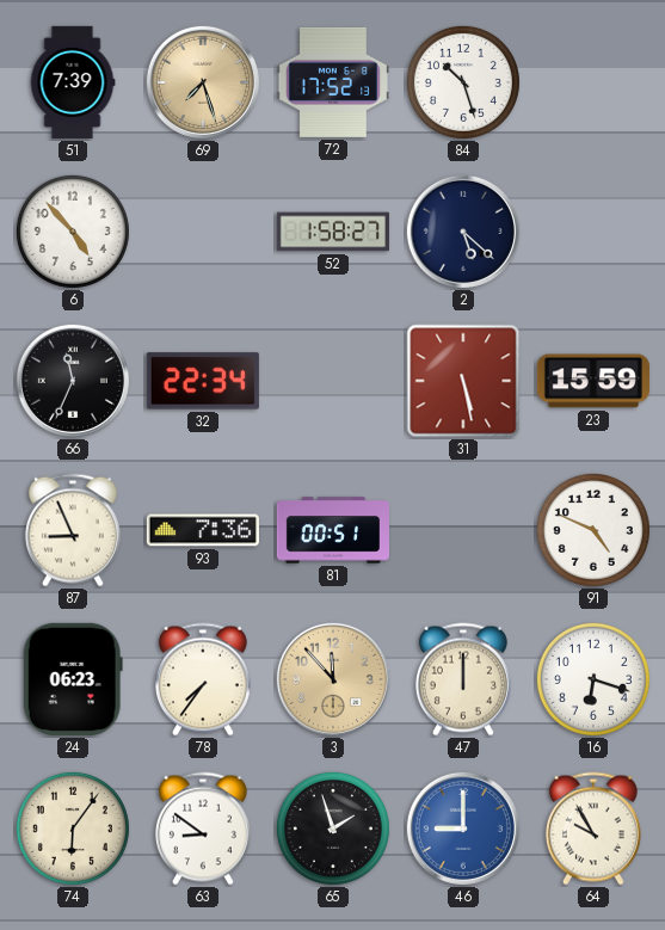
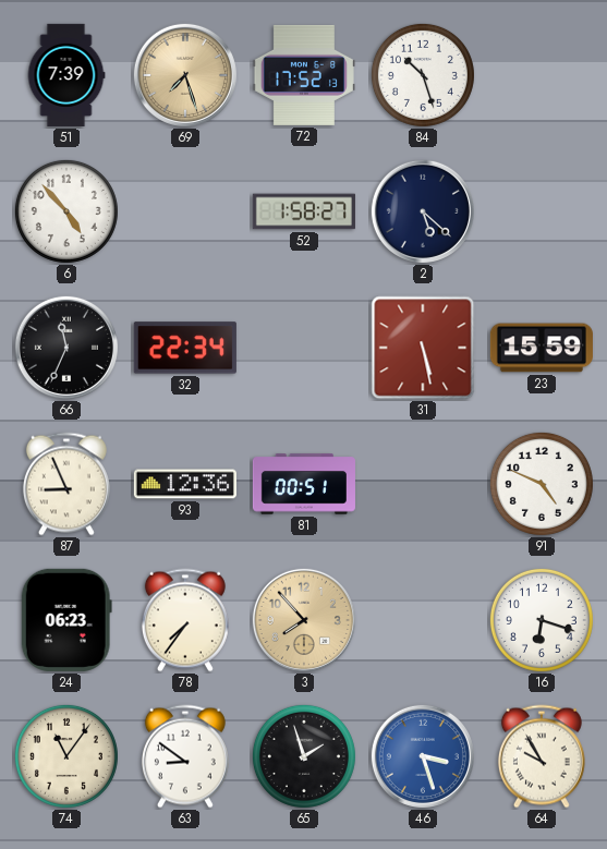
93: 7:36 -> 12:36
3: 11:53 -> 7:53
47: 12:00 -> none
74: 6:06 -> 11:06
46: 9:00 -> 3:27
